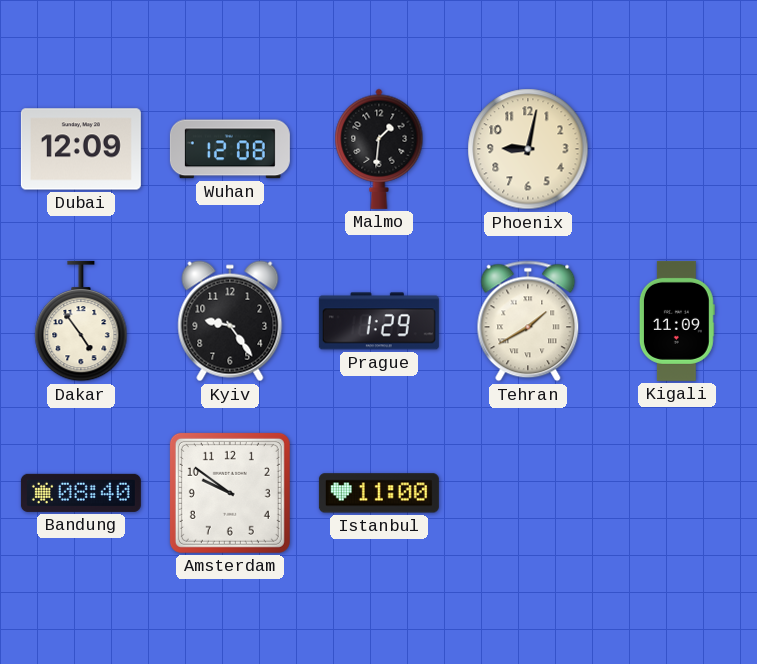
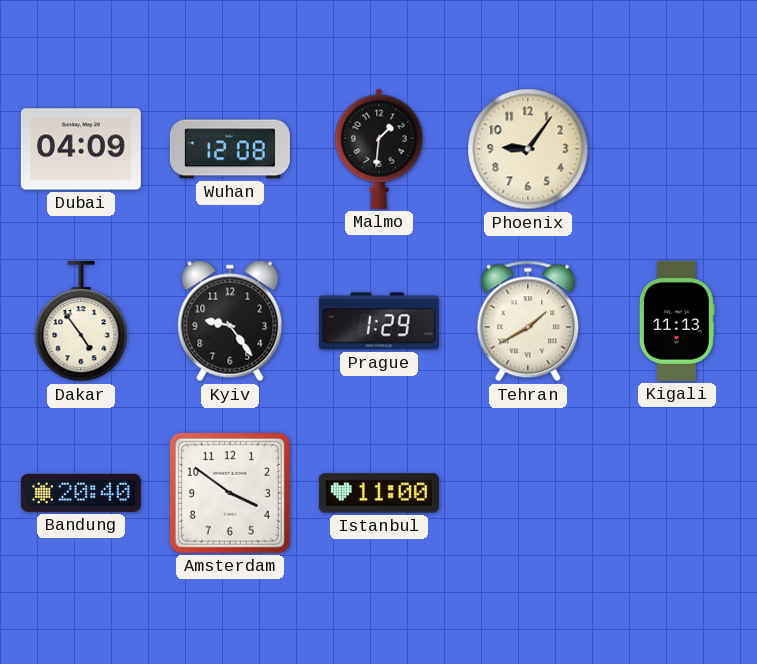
Dubai: 12:09 -> 04:09
Phoenix: 9:02 -> 9:06
Kigali: 11:09 -> 11:13
Bandung: 08:40 -> 20:40
Amsterdam: 9:51 -> 3:51
